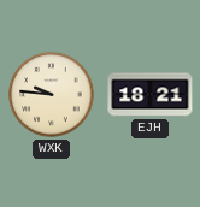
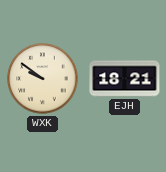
WXK: 9:46 -> 9:51
